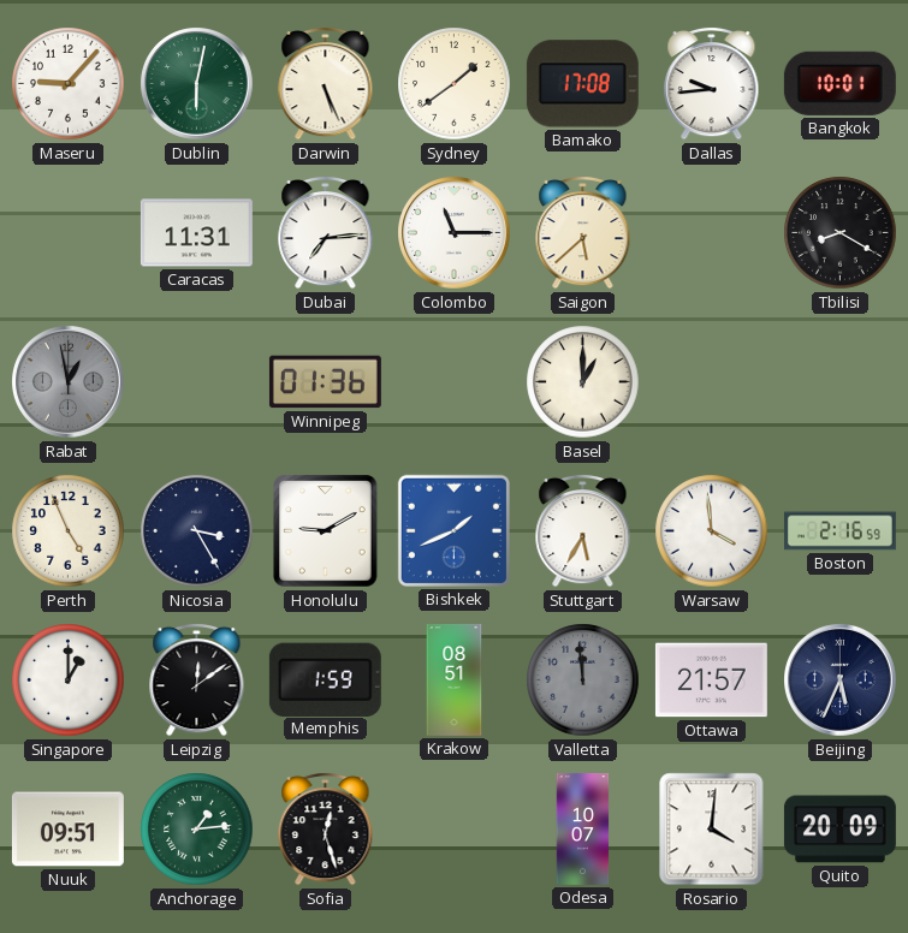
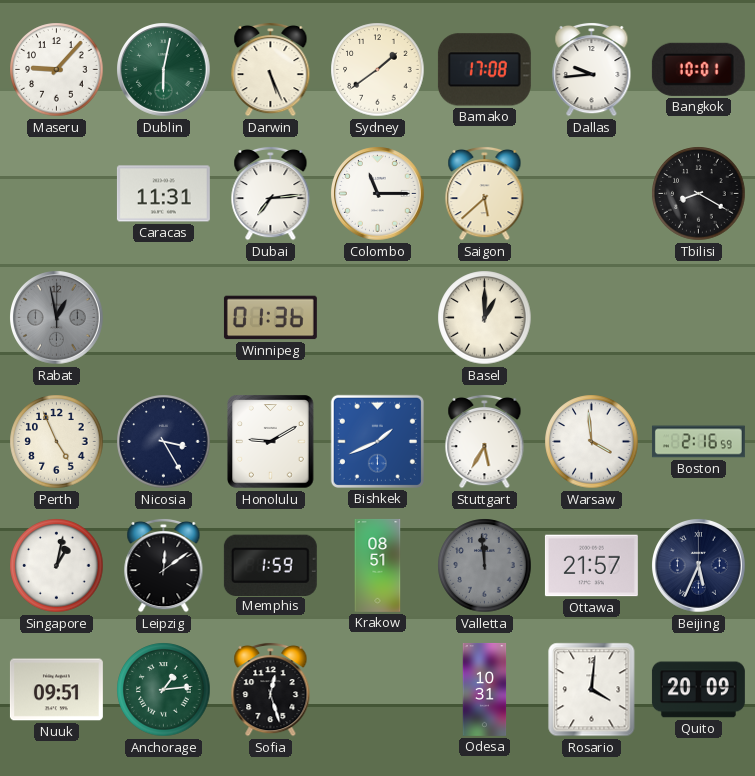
Singapore: 1:00 -> 1:02
Odesa: 10:07 -> 10:31
